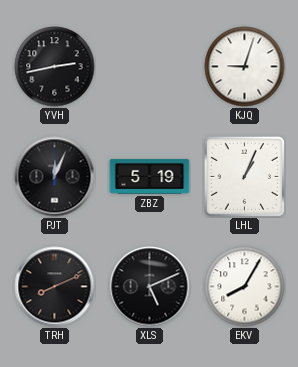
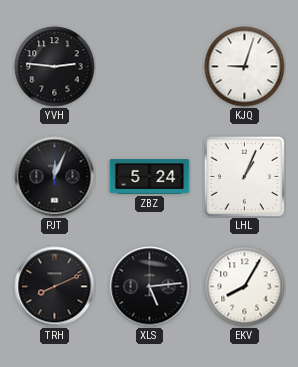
YVH: 2:43 -> 2:46
ZBZ: 5:19 -> 5:24
XLS: 5:11 -> 5:14
